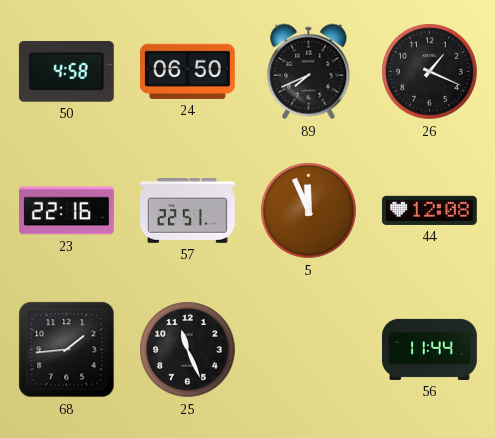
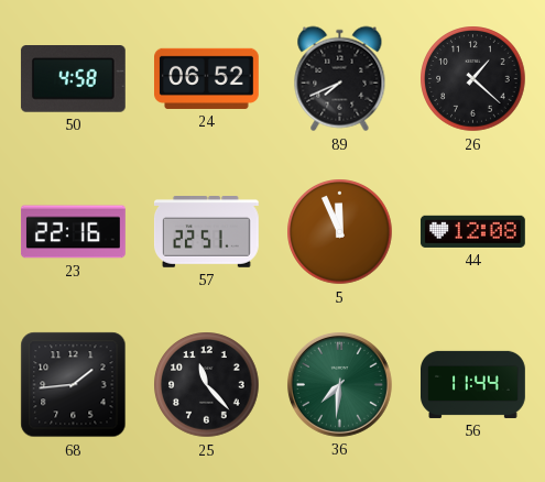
24: 06:50 -> 06:52
26: 1:19 -> 1:22
25: 11:26 -> 11:23
36: none -> 7:31
